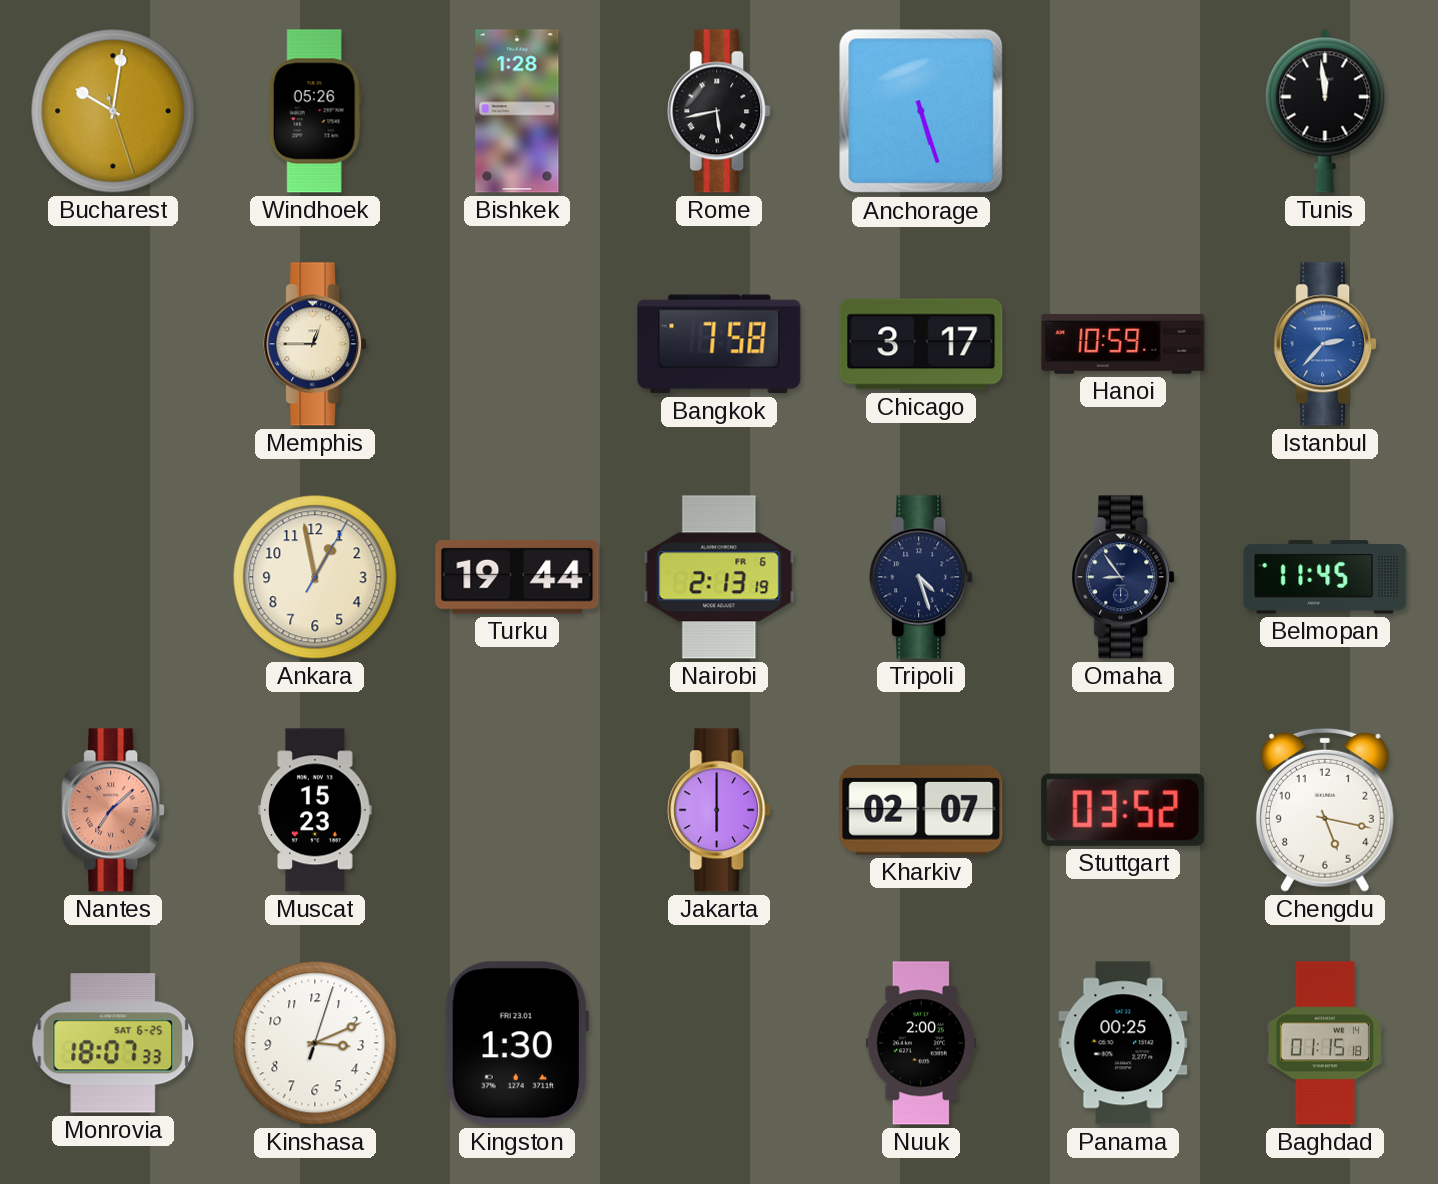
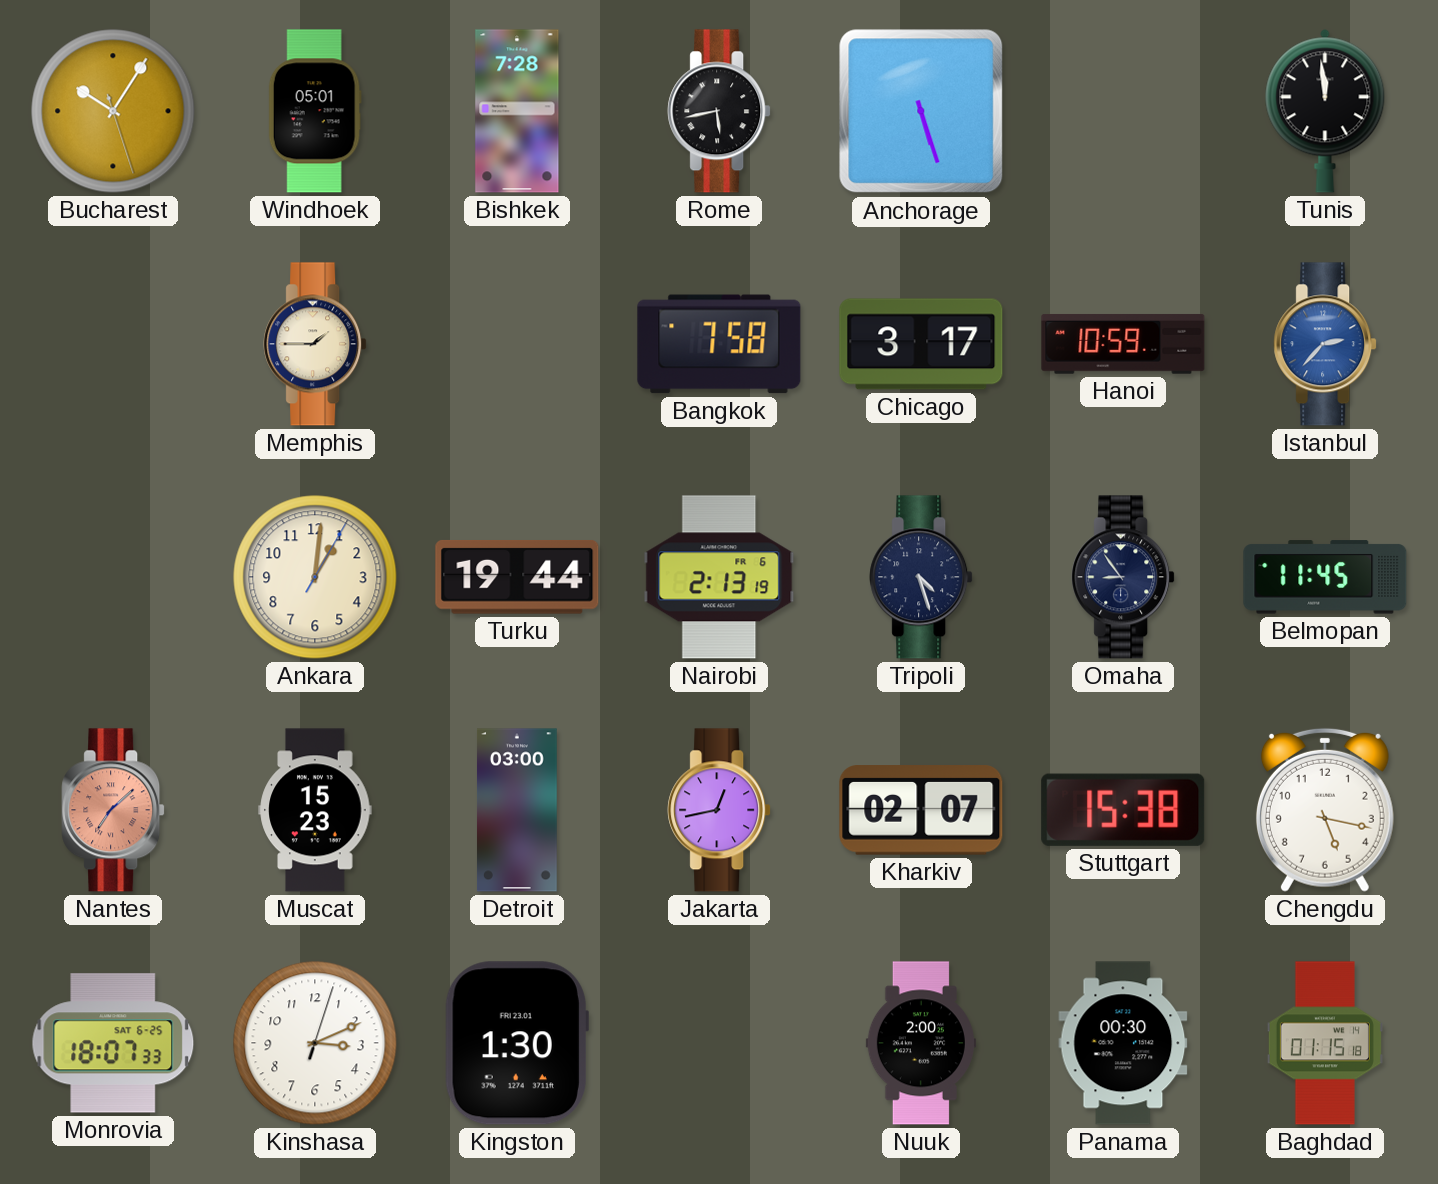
Bucharest: 10:01 -> 10:05
Windhoek: 05:26 -> 05:01
Bishkek: 1:28 -> 7:28
Memphis: 12:45 -> 1:45
Ankara: 12:58 -> 1:01
Detroit: none -> 03:00
Jakarta: 6:00 -> 12:43
Stuttgart: 03:52 -> 15:38
Panama: 00:25 -> 00:30
